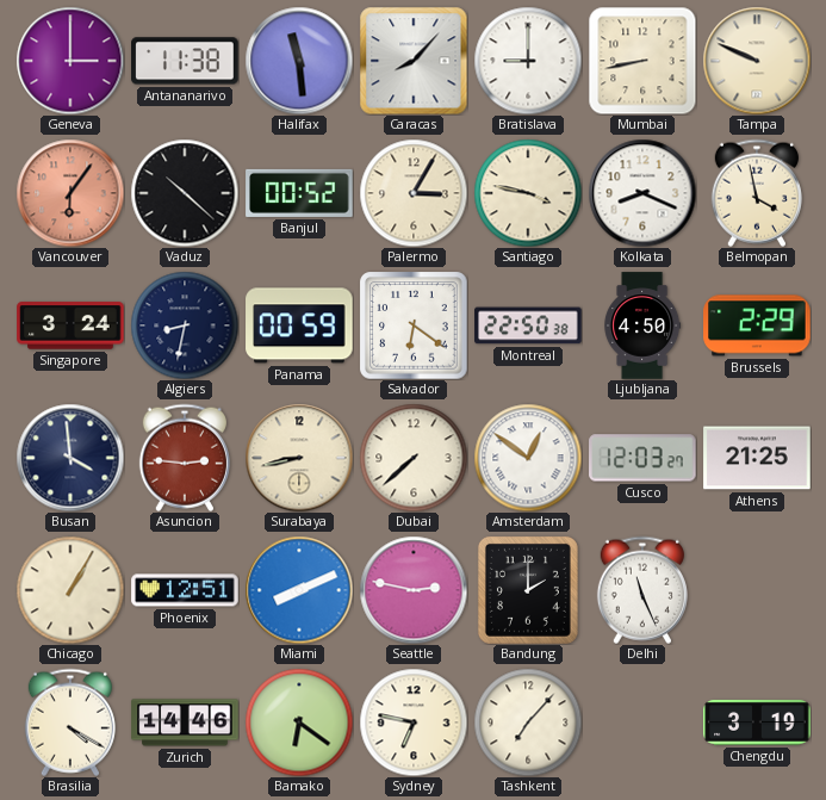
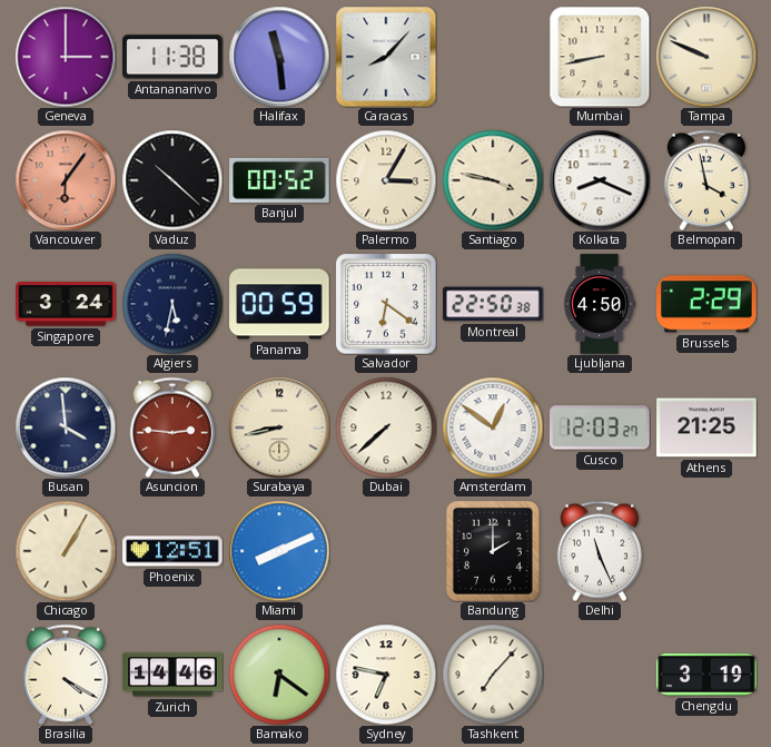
Bratislava: 9:00 -> none
Algiers: 8:32 -> 5:32
Seattle: 2:47 -> none
